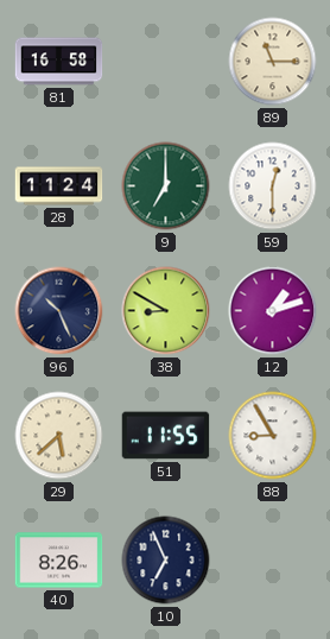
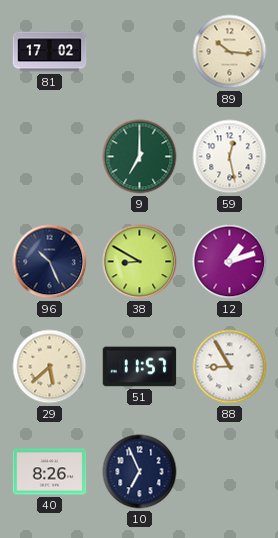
81: 16:58 -> 17:02
89: 11:15 -> 10:16
28: 11:24 -> none
59: 12:30 -> 12:28
51: 11:55 -> 11:57
